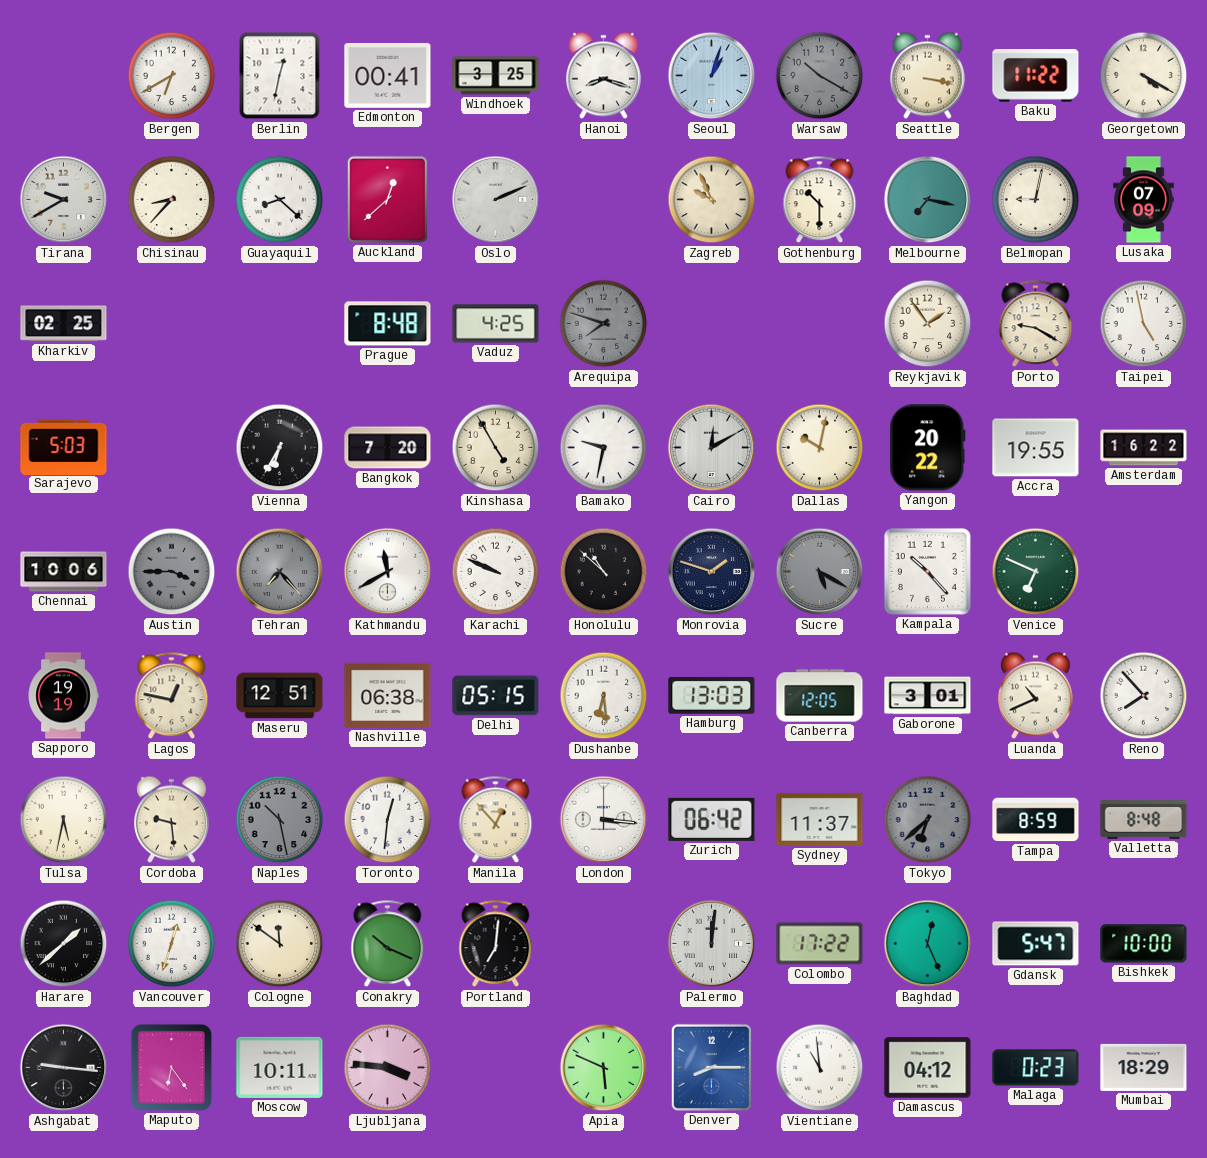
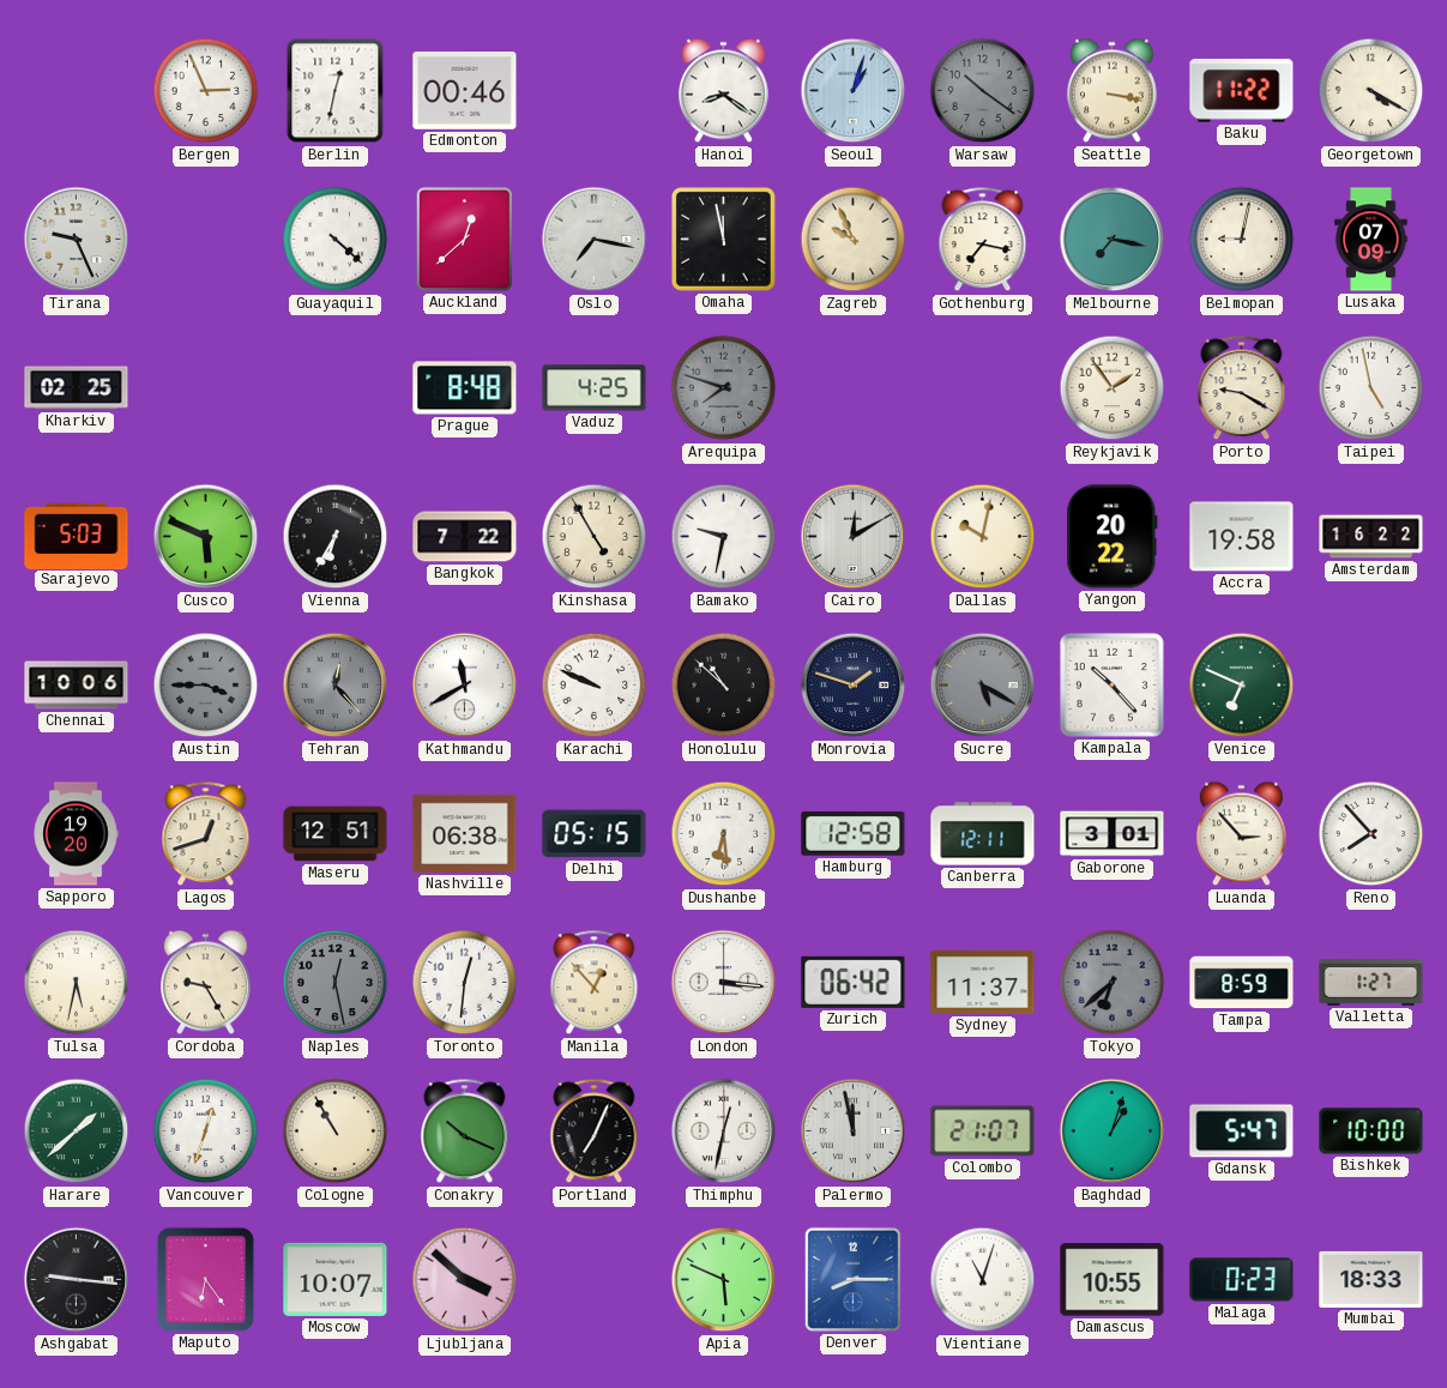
Bergen: 6:40 -> 2:56
Edmonton: 00:41 -> 00:46
Windhoek: 3:25 -> none
Hanoi: 8:18 -> 8:21
Warsaw: 10:20 -> 10:21
Tirana: 9:40 -> 9:26
Chisinau: 8:37 -> none
Guayaquil: 8:22 -> 4:22
Oslo: 2:11 -> 7:17
Omaha: none -> 11:58
Gothenburg: 10:30 -> 7:17
Cusco: none -> 5:49
Bangkok: 7:20 -> 7:22
Accra: 19:55 -> 19:58
Tehran: 7:23 -> 12:23
Sapporo: 19:19 -> 19:20
Lagos: 12:47 -> 12:42
Hamburg: 13:03 -> 12:58
Canberra: 12:05 -> 12:11
Luanda: 10:41 -> 2:53
Cordoba: 9:29 -> 9:25
Naples: 10:28 -> 12:28
Valletta: 8:48 -> 1:27
Harare dial: black -> green
Cologne: 11:51 -> 10:55
Portland: 7:01 -> 7:04
Thimphu: none -> 12:32
Palermo: 12:01 -> 11:58
Colombo: 17:22 -> 21:07
Baghdad: 12:26 -> 1:03
Moscow: 10:11 -> 10:07
Ljubljana: 3:46 -> 3:52
Vientiane: 10:59 -> 11:03
Damascus: 04:12 -> 10:55
Mumbai: 18:29 -> 18:33
